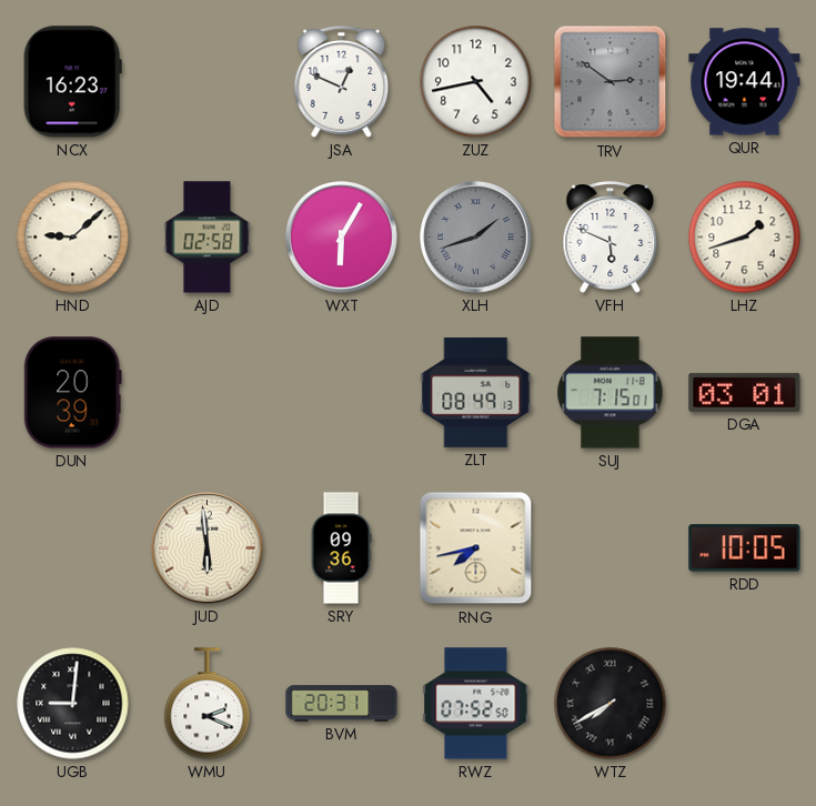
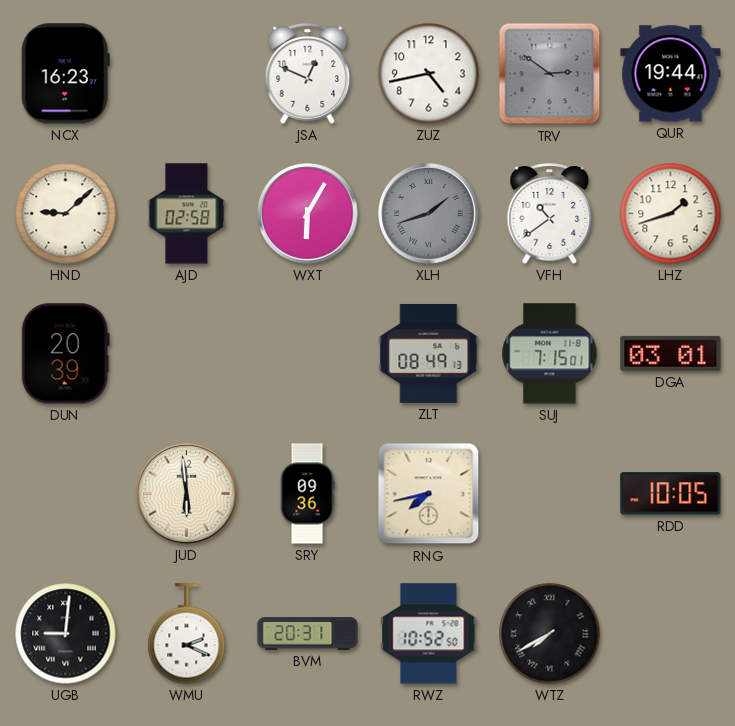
VFH: 5:49 -> 10:39
RWZ: 07:52 -> 10:52
